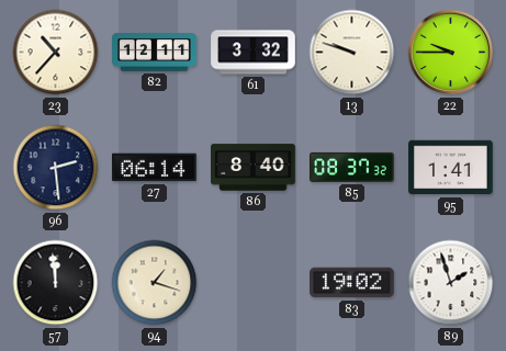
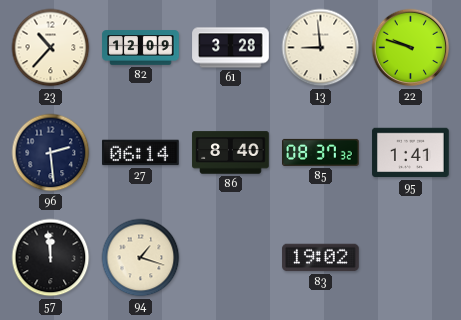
82: 12:11 -> 12:09
61: 3:32 -> 3:28
13: 9:48 -> 8:59
22: 9:45 -> 9:48
89: 1:57 -> none
